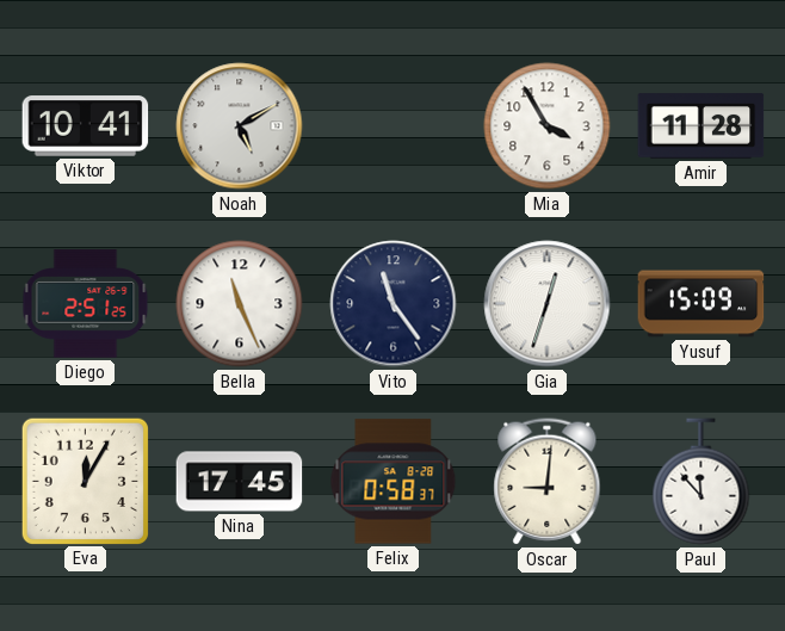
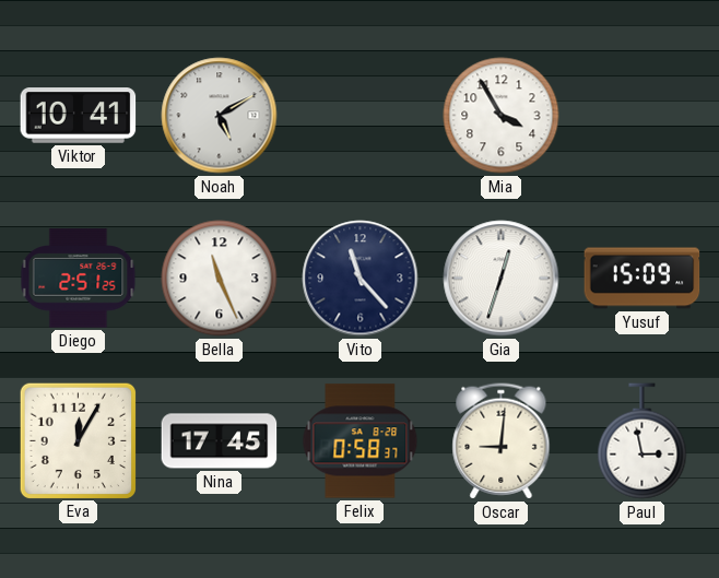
Amir: 11:28 -> none
Vito: 11:24 -> 11:23
Paul: 11:53 -> 2:58
